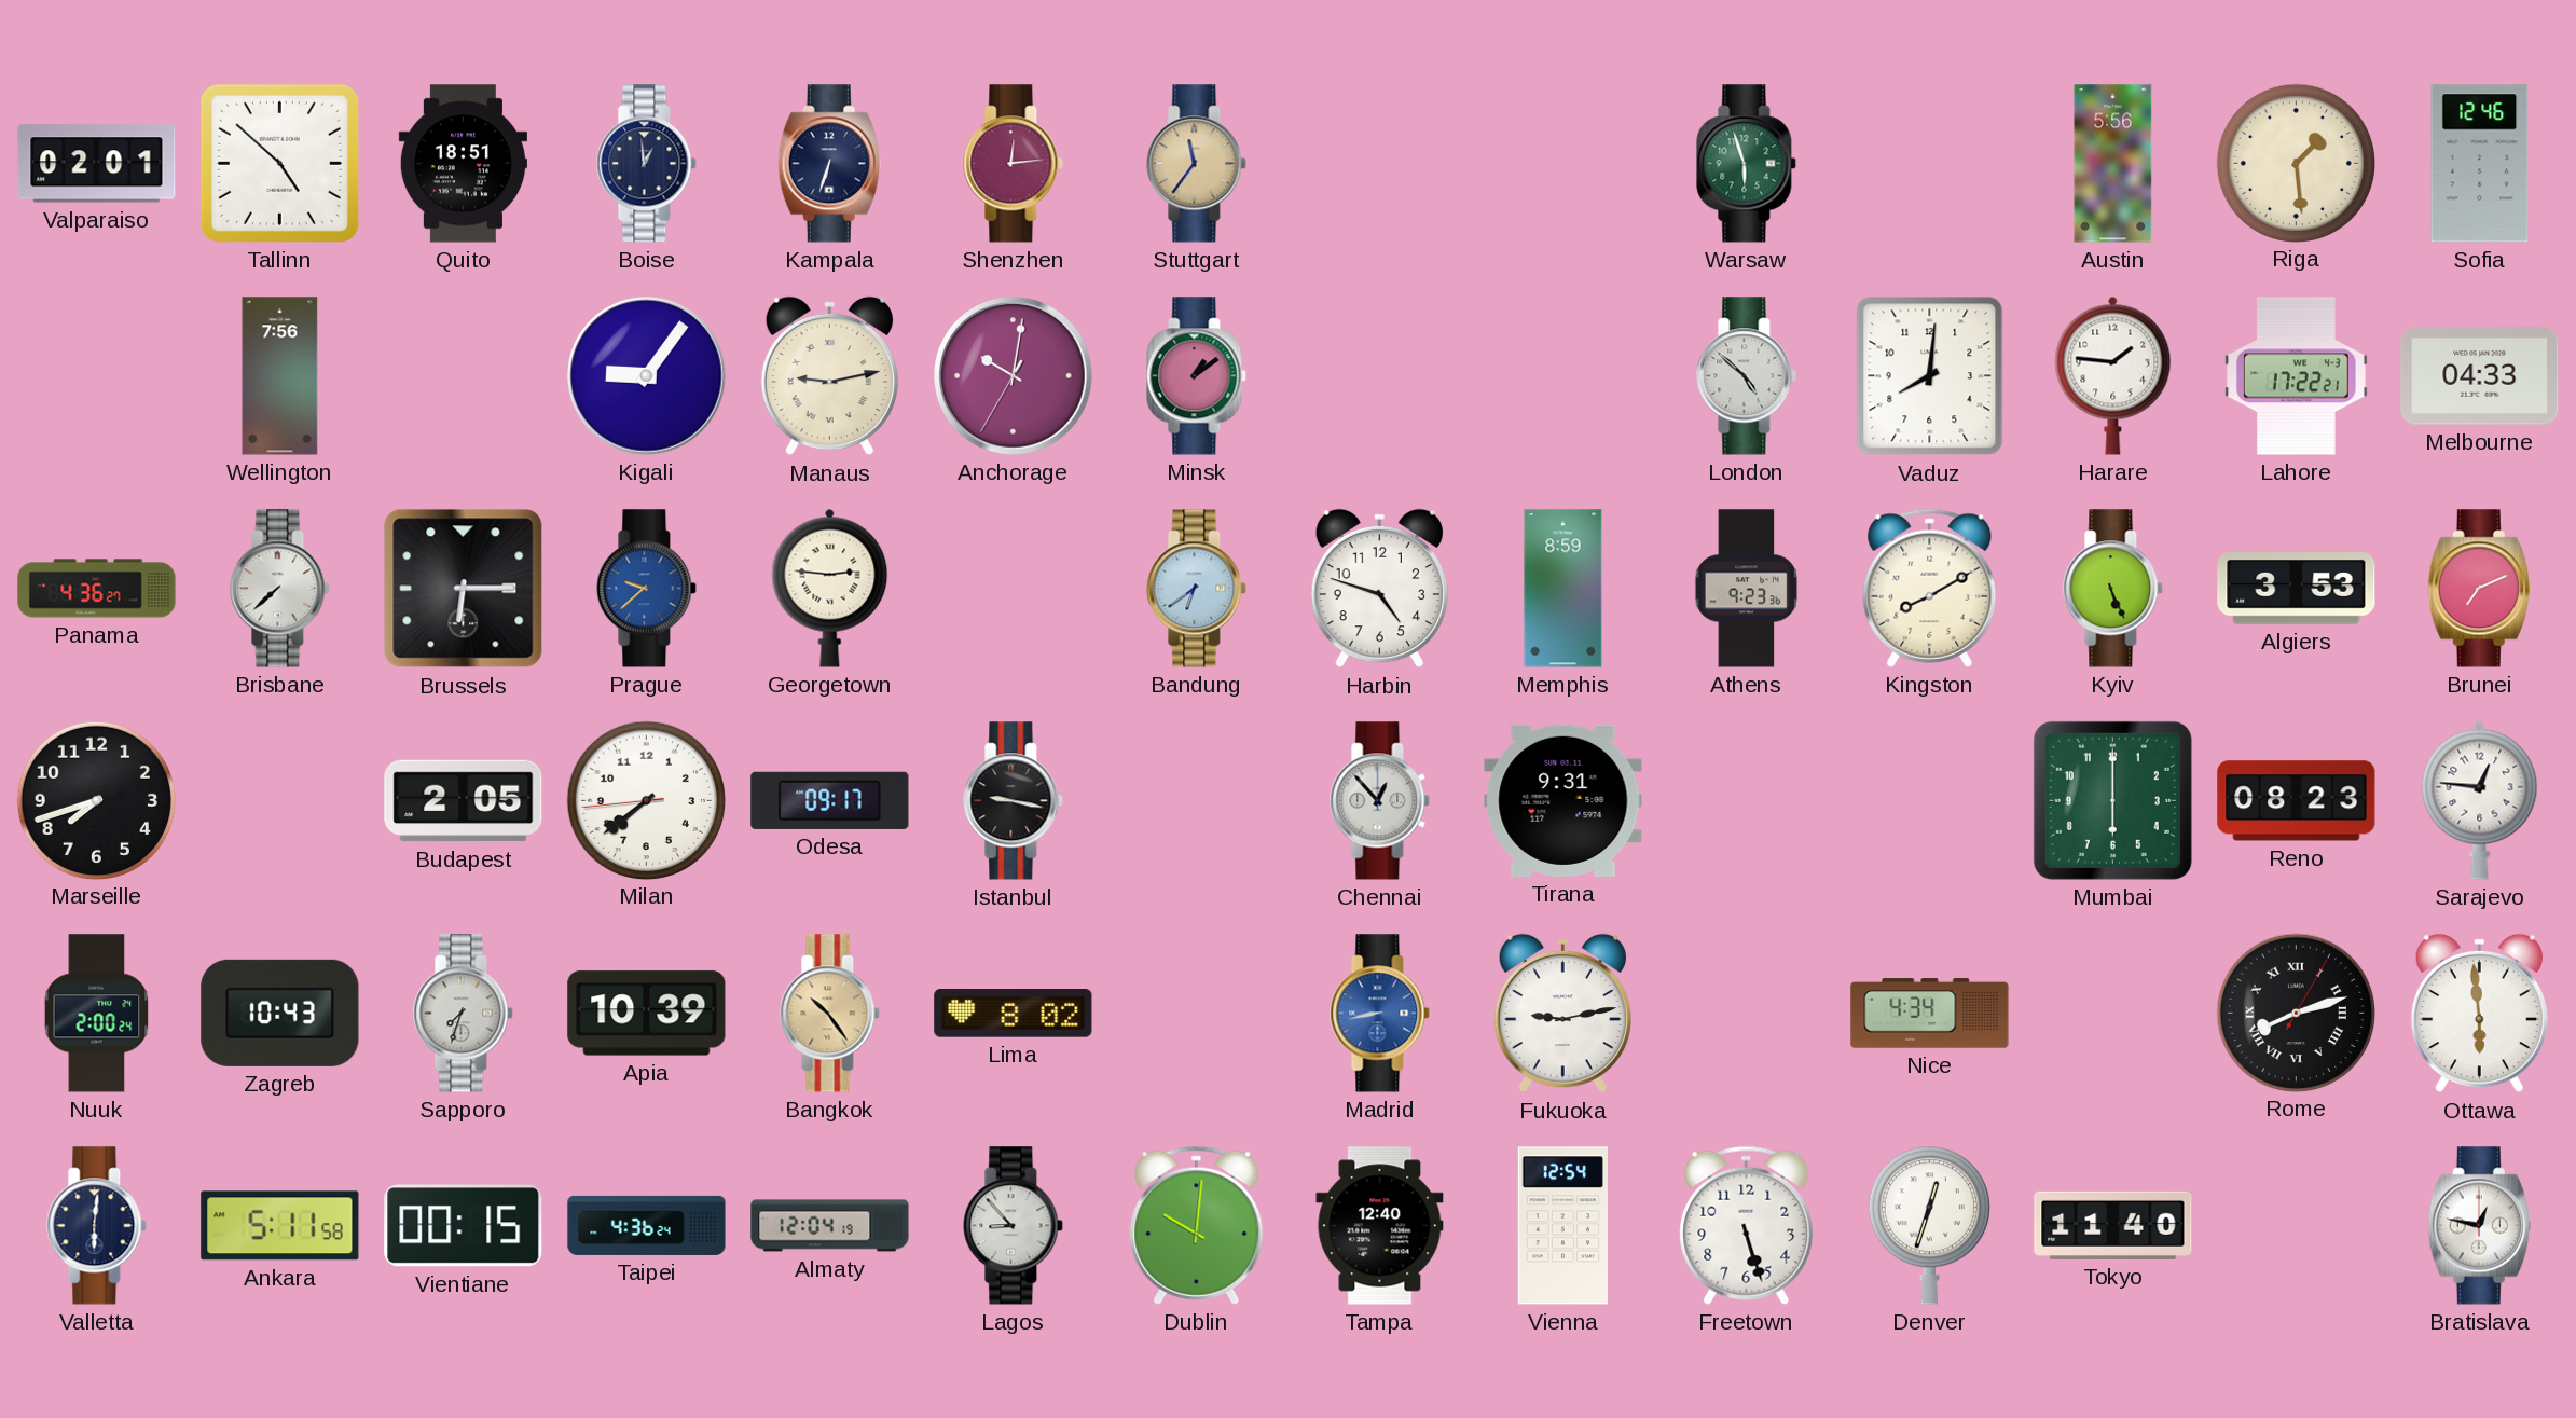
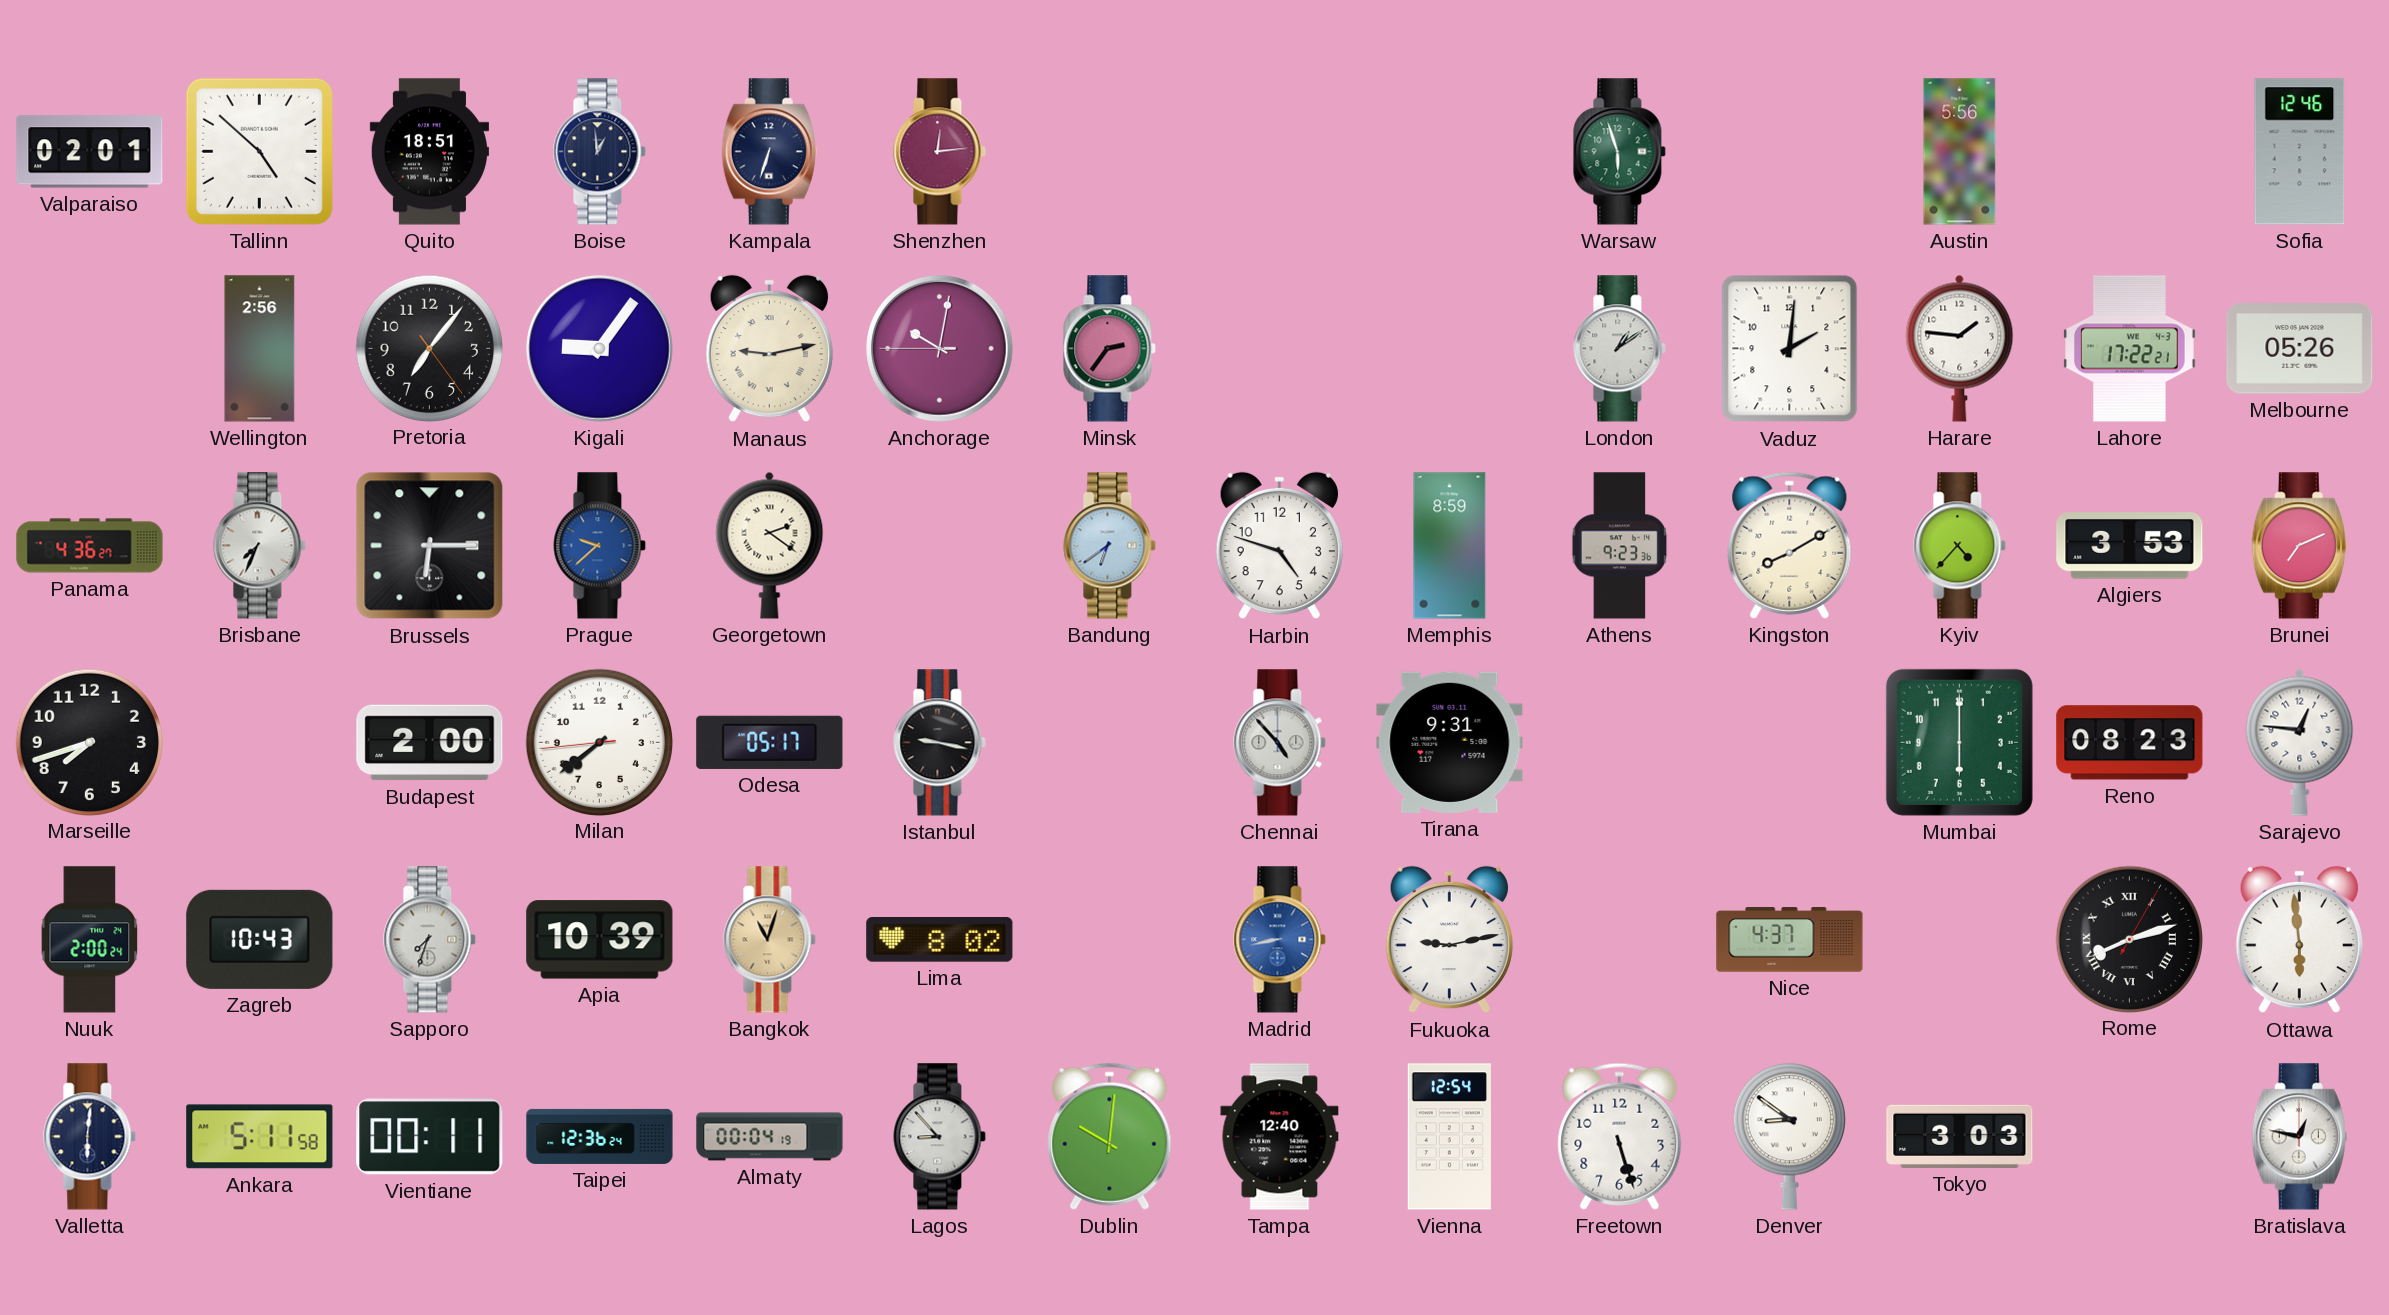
Stuttgart: 11:36 -> none
Riga: 1:29 -> none
Wellington: 7:56 -> 2:56
Pretoria: none -> 7:06
Anchorage: 10:01:35 -> 10:01:45
Minsk: 1:09 -> 2:36
London: 4:52 -> 1:09
Vaduz: 8:01 -> 2:01
Melbourne: 04:33 -> 05:26
Brisbane: 7:38 -> 7:34
Georgetown: 2:46 -> 2:21
Kyiv: 5:26 -> 4:37
Budapest: 2:05 -> 2:00
Odesa: 09:17 -> 05:17
Chennai: 12:53 -> 4:53
Bangkok: 10:24 -> 11:03
Nice: 4:34 -> 4:37
Vientiane: 00:15 -> 00:11
Taipei: 4:36 -> 12:36
Almaty: 12:04 -> 00:04
Denver: 12:33 -> 8:51
Tokyo: 11:40 -> 3:03
